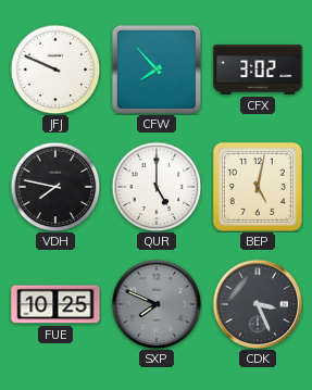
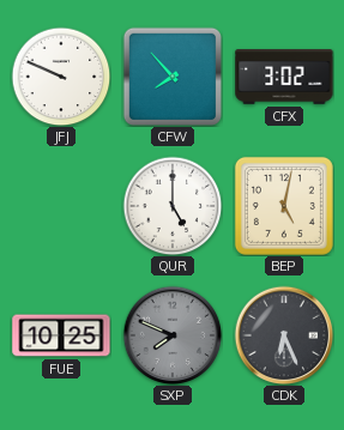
VDH: 7:47 -> none
CDK: 3:26 -> 6:26
